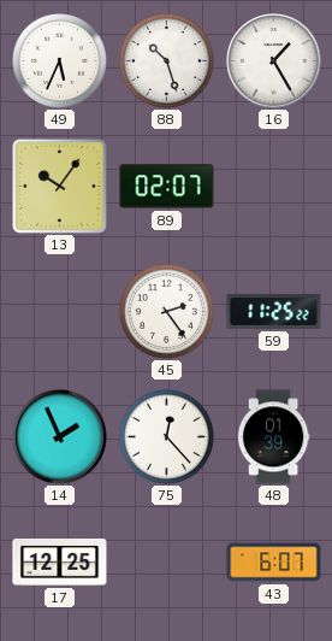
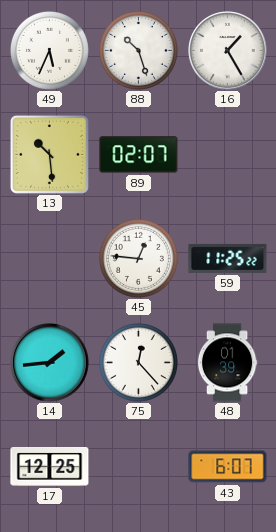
13: 10:06 -> 10:29
45: 2:24 -> 12:46
14: 1:56 -> 1:44
